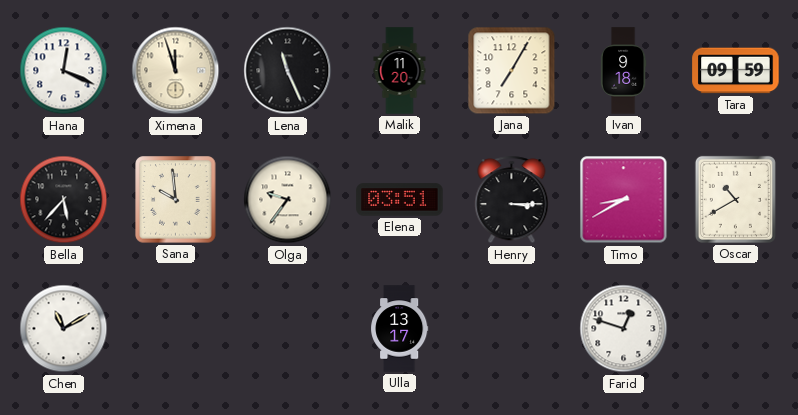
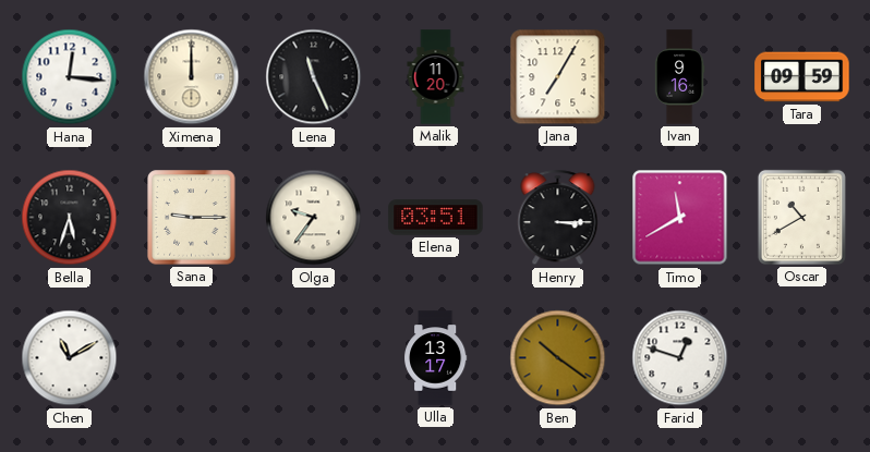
Hana: 12:19 -> 12:16
Ximena: 11:57 -> 12:00
Ivan: 9:18 -> 9:16
Bella: 5:37 -> 5:33
Sana: 9:59 -> 9:15
Timo: 8:40 -> 11:40
Ben: none -> 10:21
